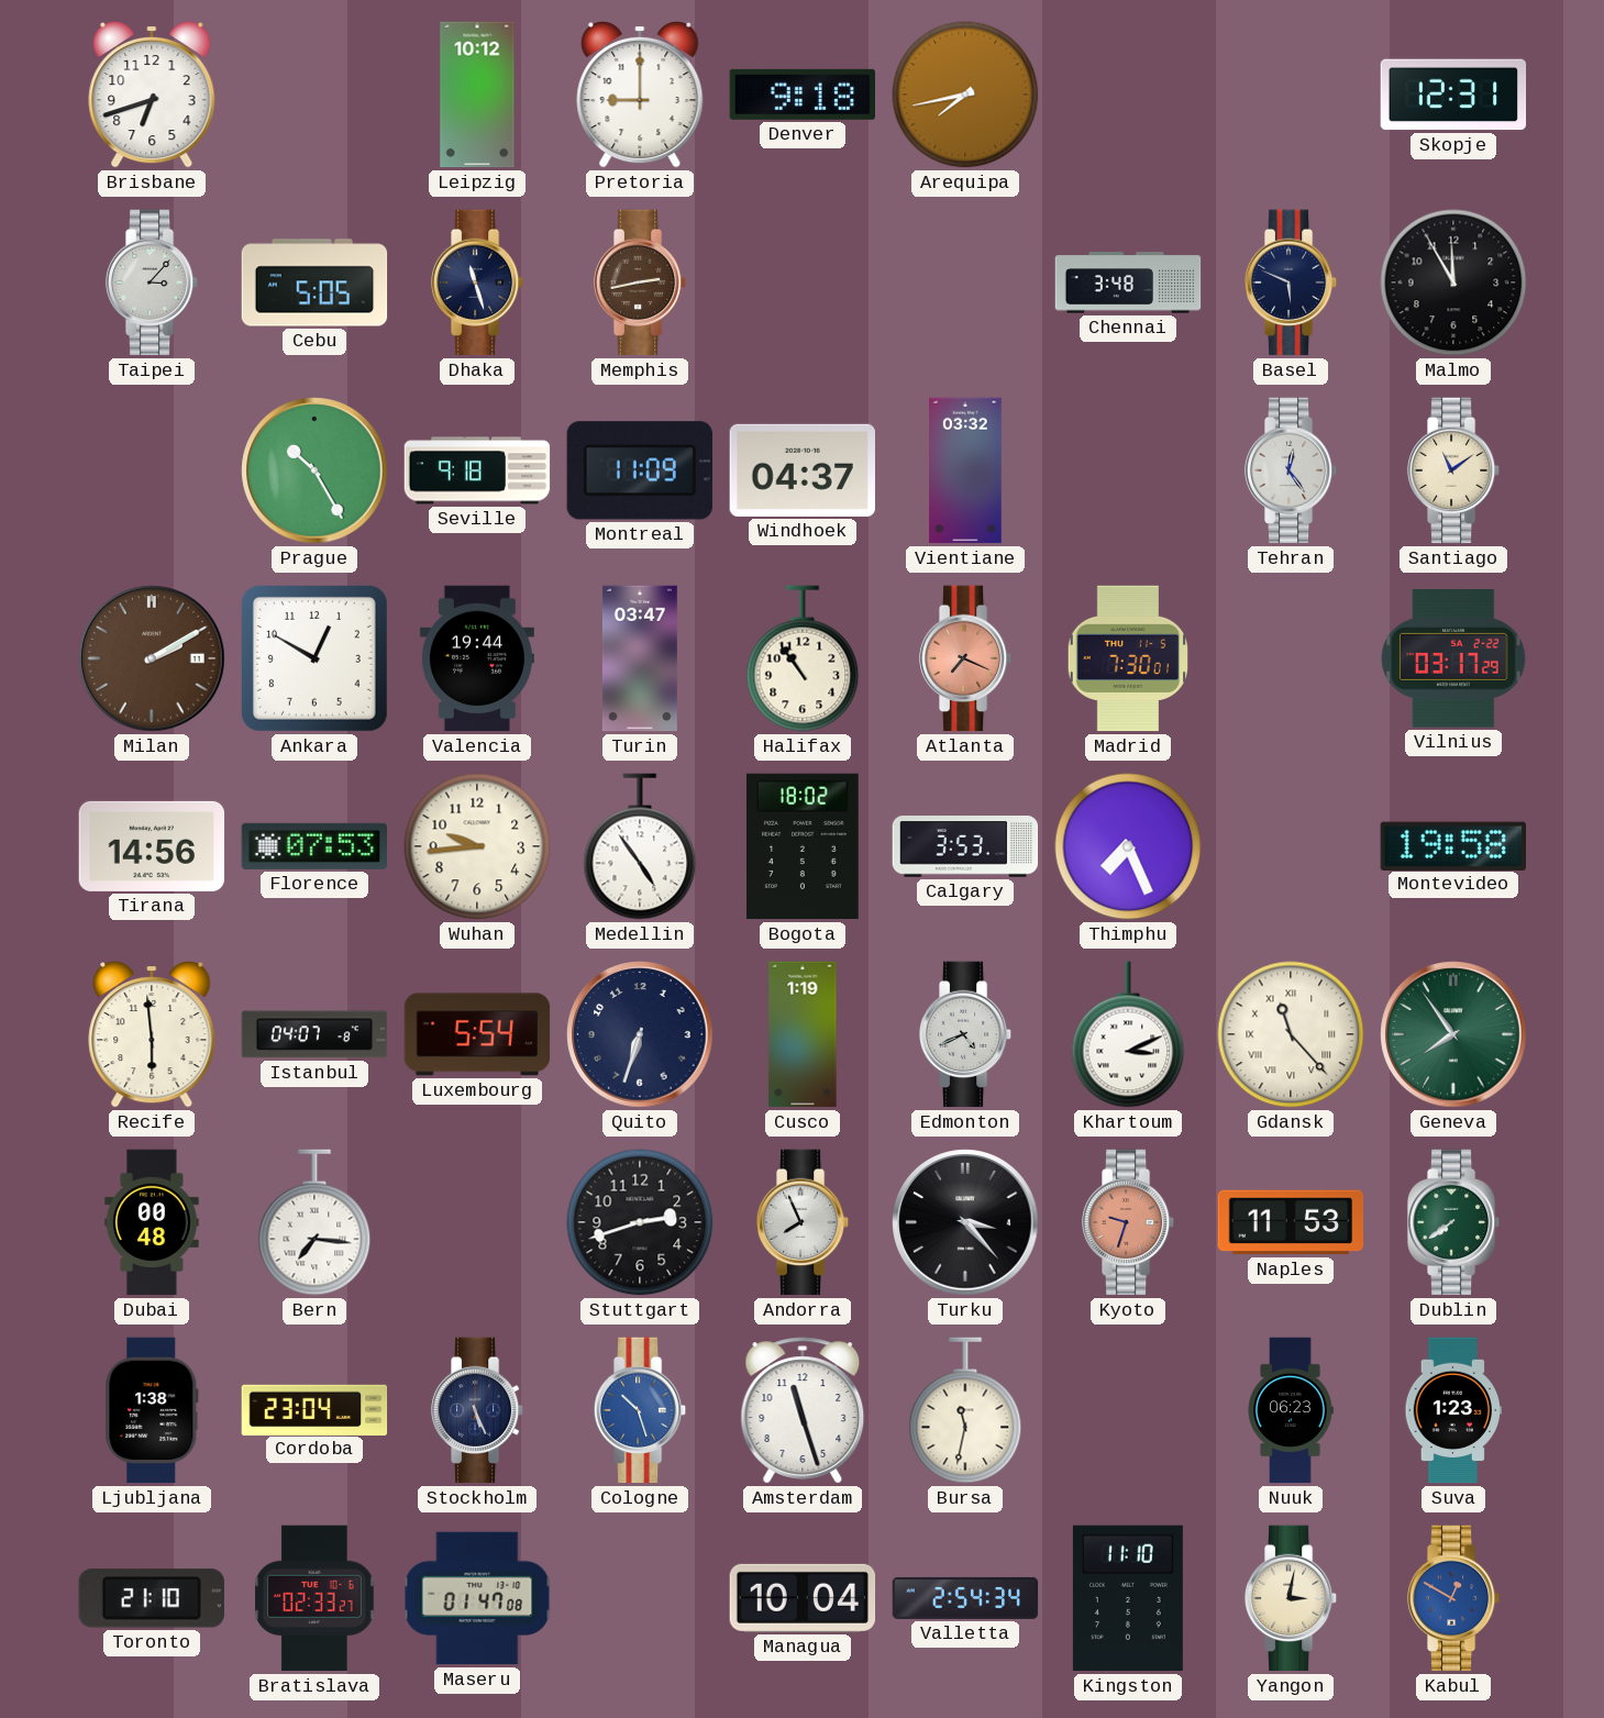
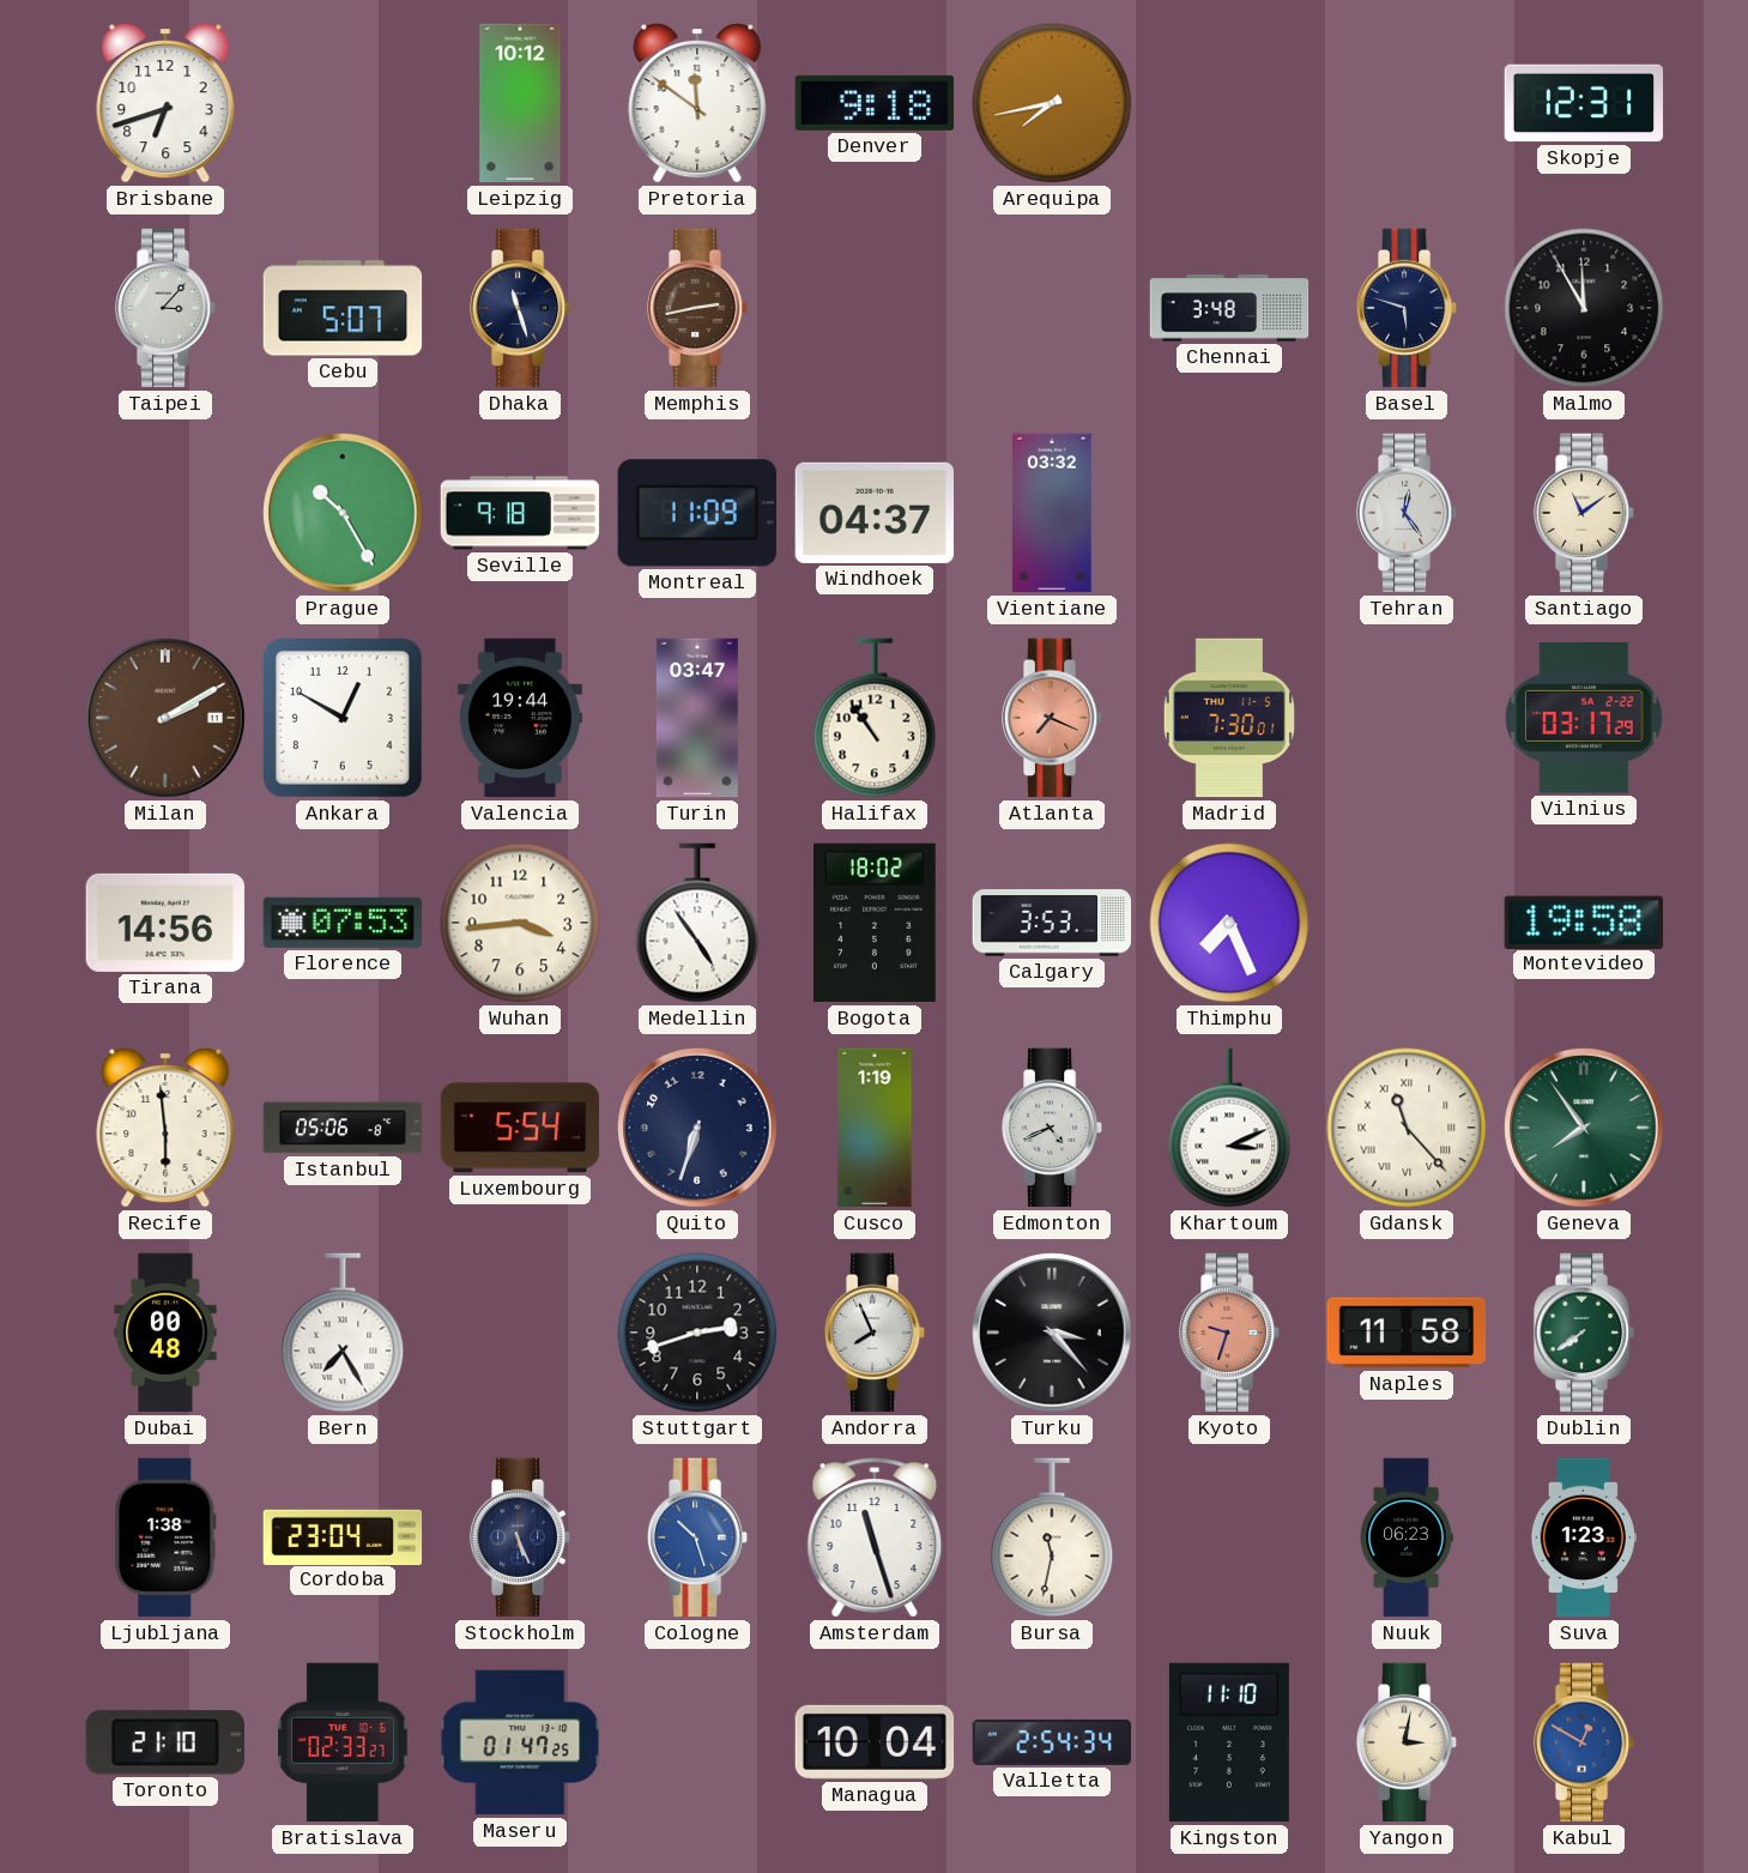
Pretoria: 9:00 -> 11:51
Cebu: 5:05 -> 5:07
Basel: 5:49 -> 5:48
Wuhan: 9:44 -> 3:44
Istanbul: 04:07 -> 05:06
Bern: 7:16 -> 7:25
Naples: 11:53 -> 11:58
Maseru: 01:47:08 -> 01:47:25
